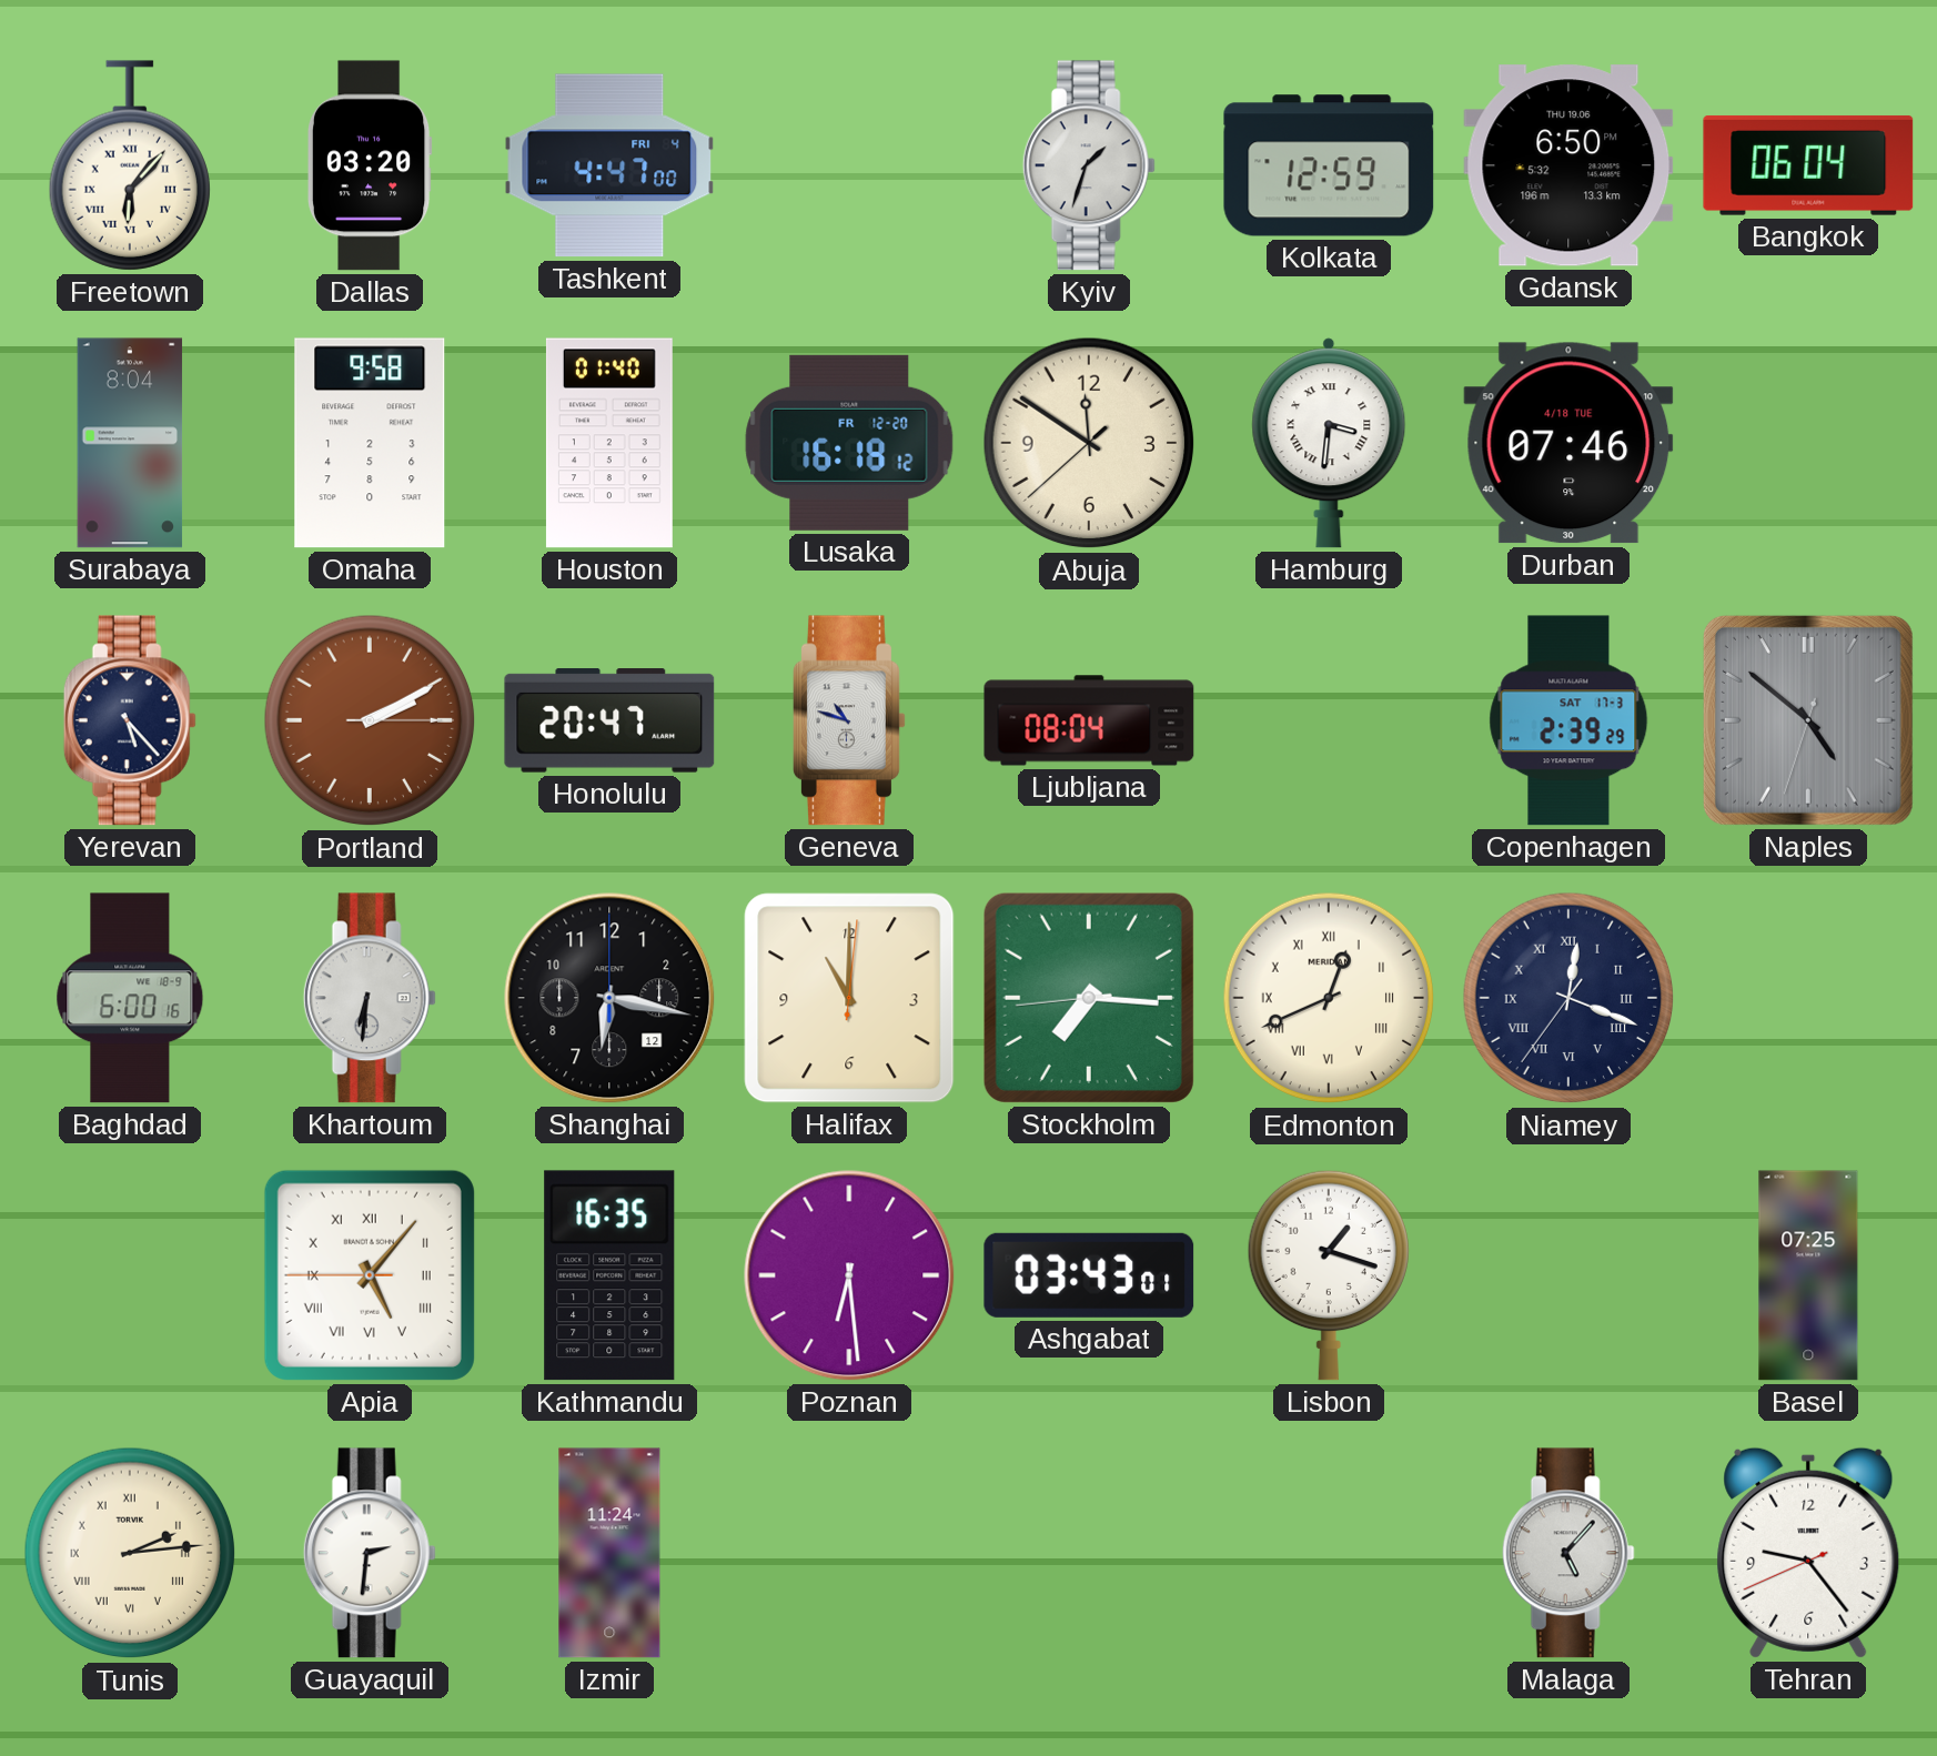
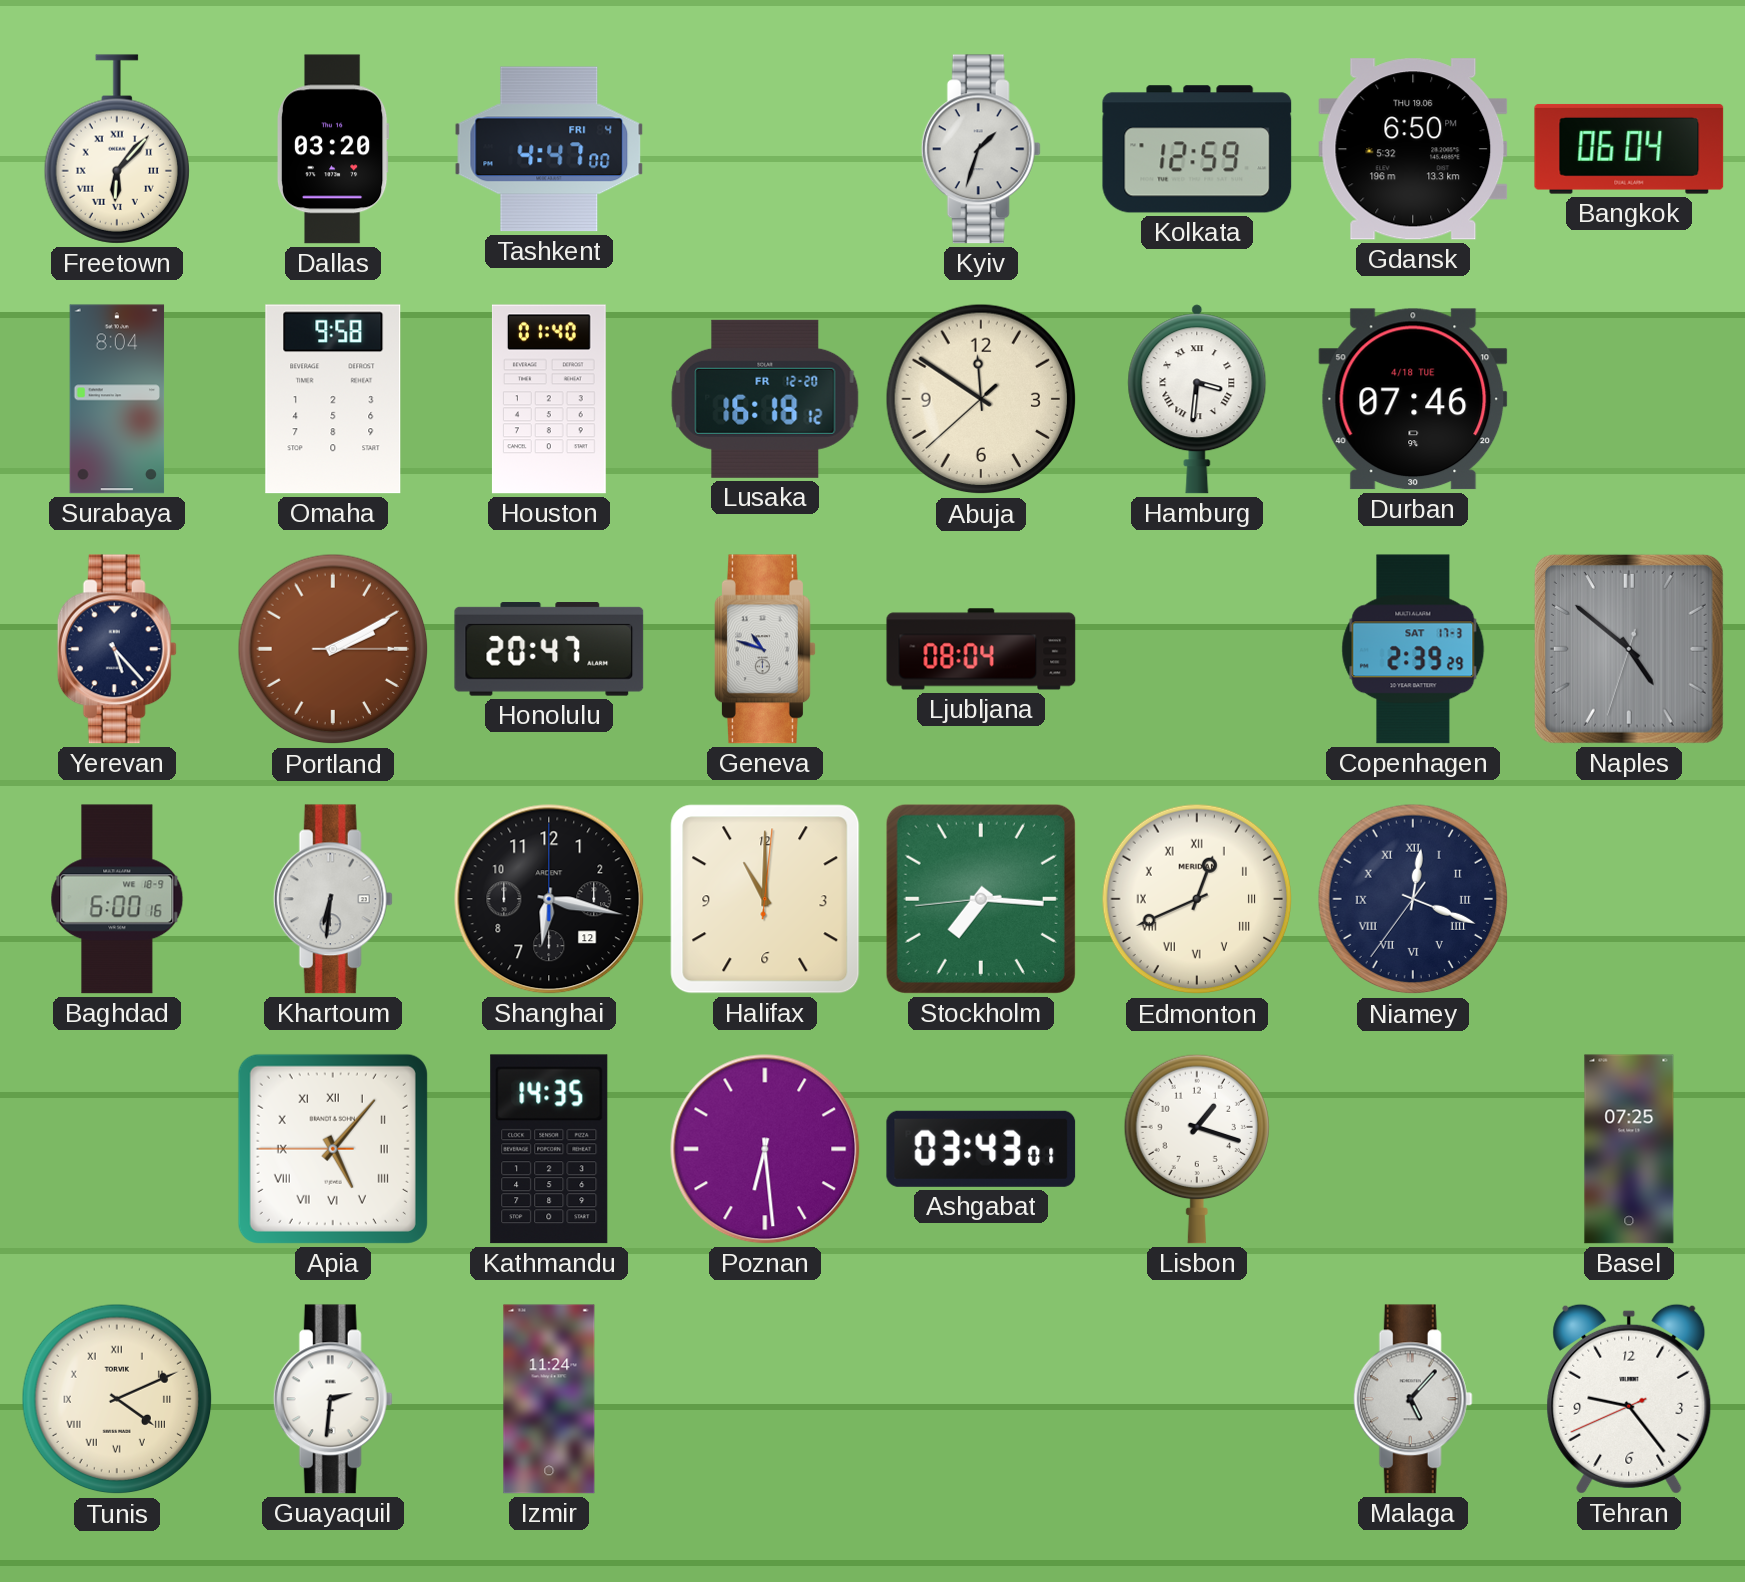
Kathmandu: 16:35 -> 14:35
Tunis: 2:14 -> 4:11
